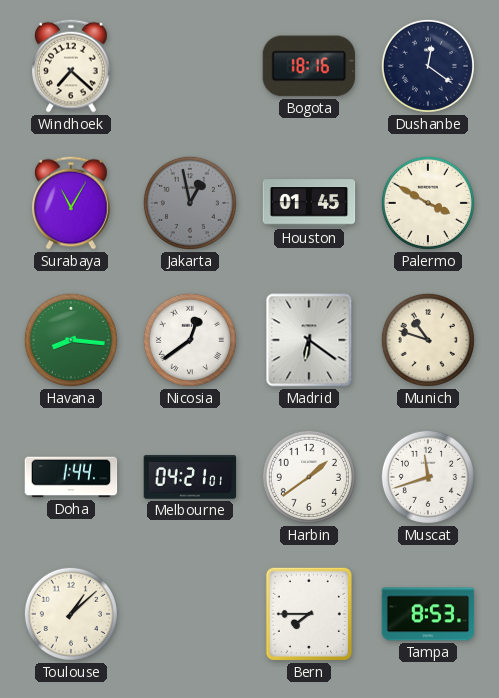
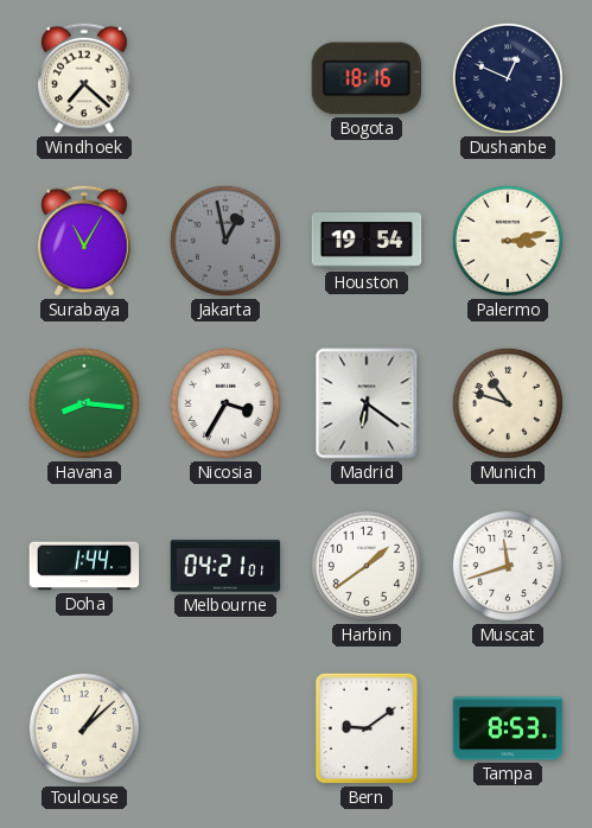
Dushanbe: 12:21 -> 12:49
Houston: 01:45 -> 19:54
Palermo: 3:50 -> 3:13
Nicosia: 12:39 -> 3:35
Bern: 7:45 -> 9:09
